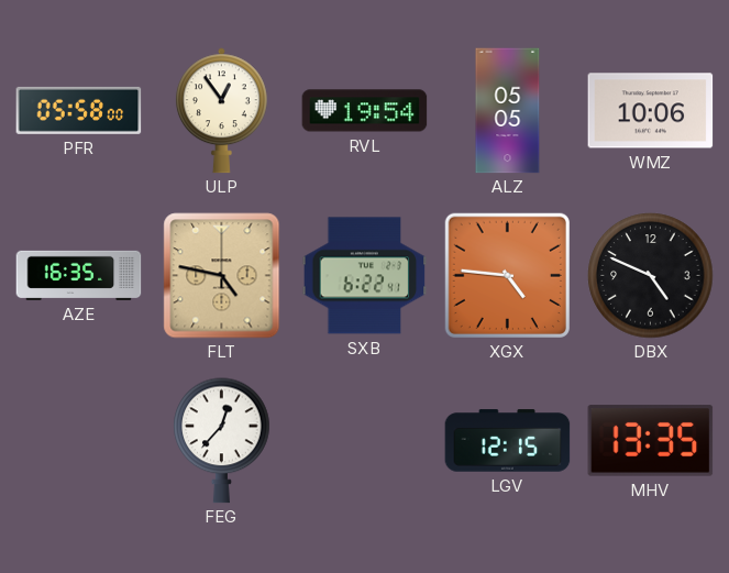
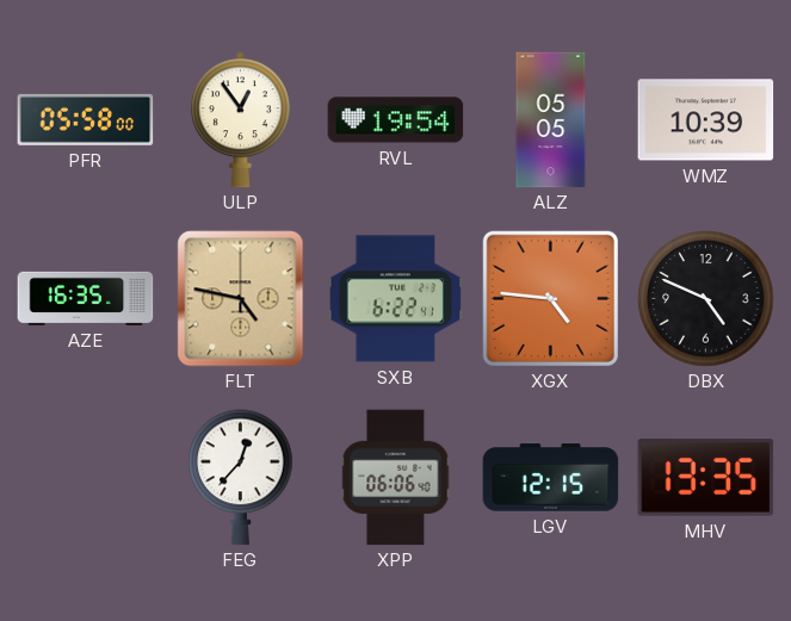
WMZ: 10:06 -> 10:39
XPP: none -> 06:06
